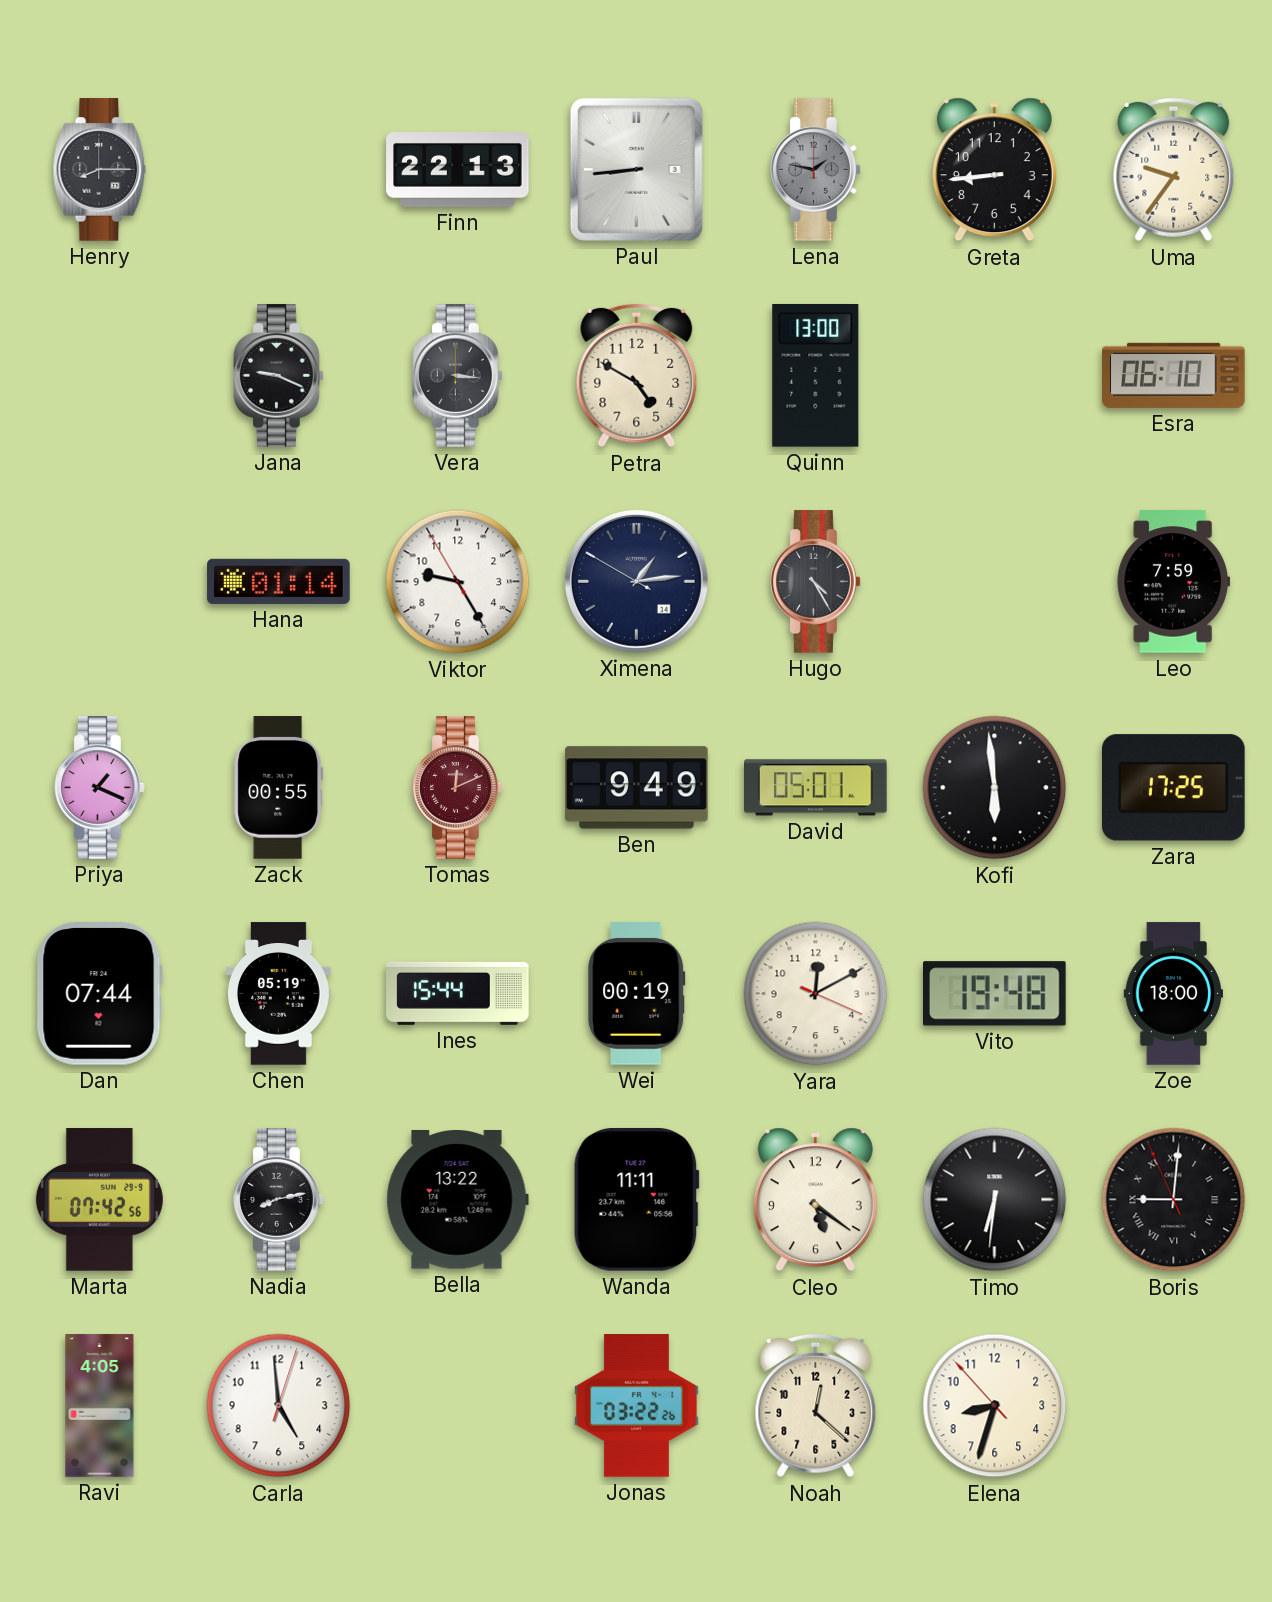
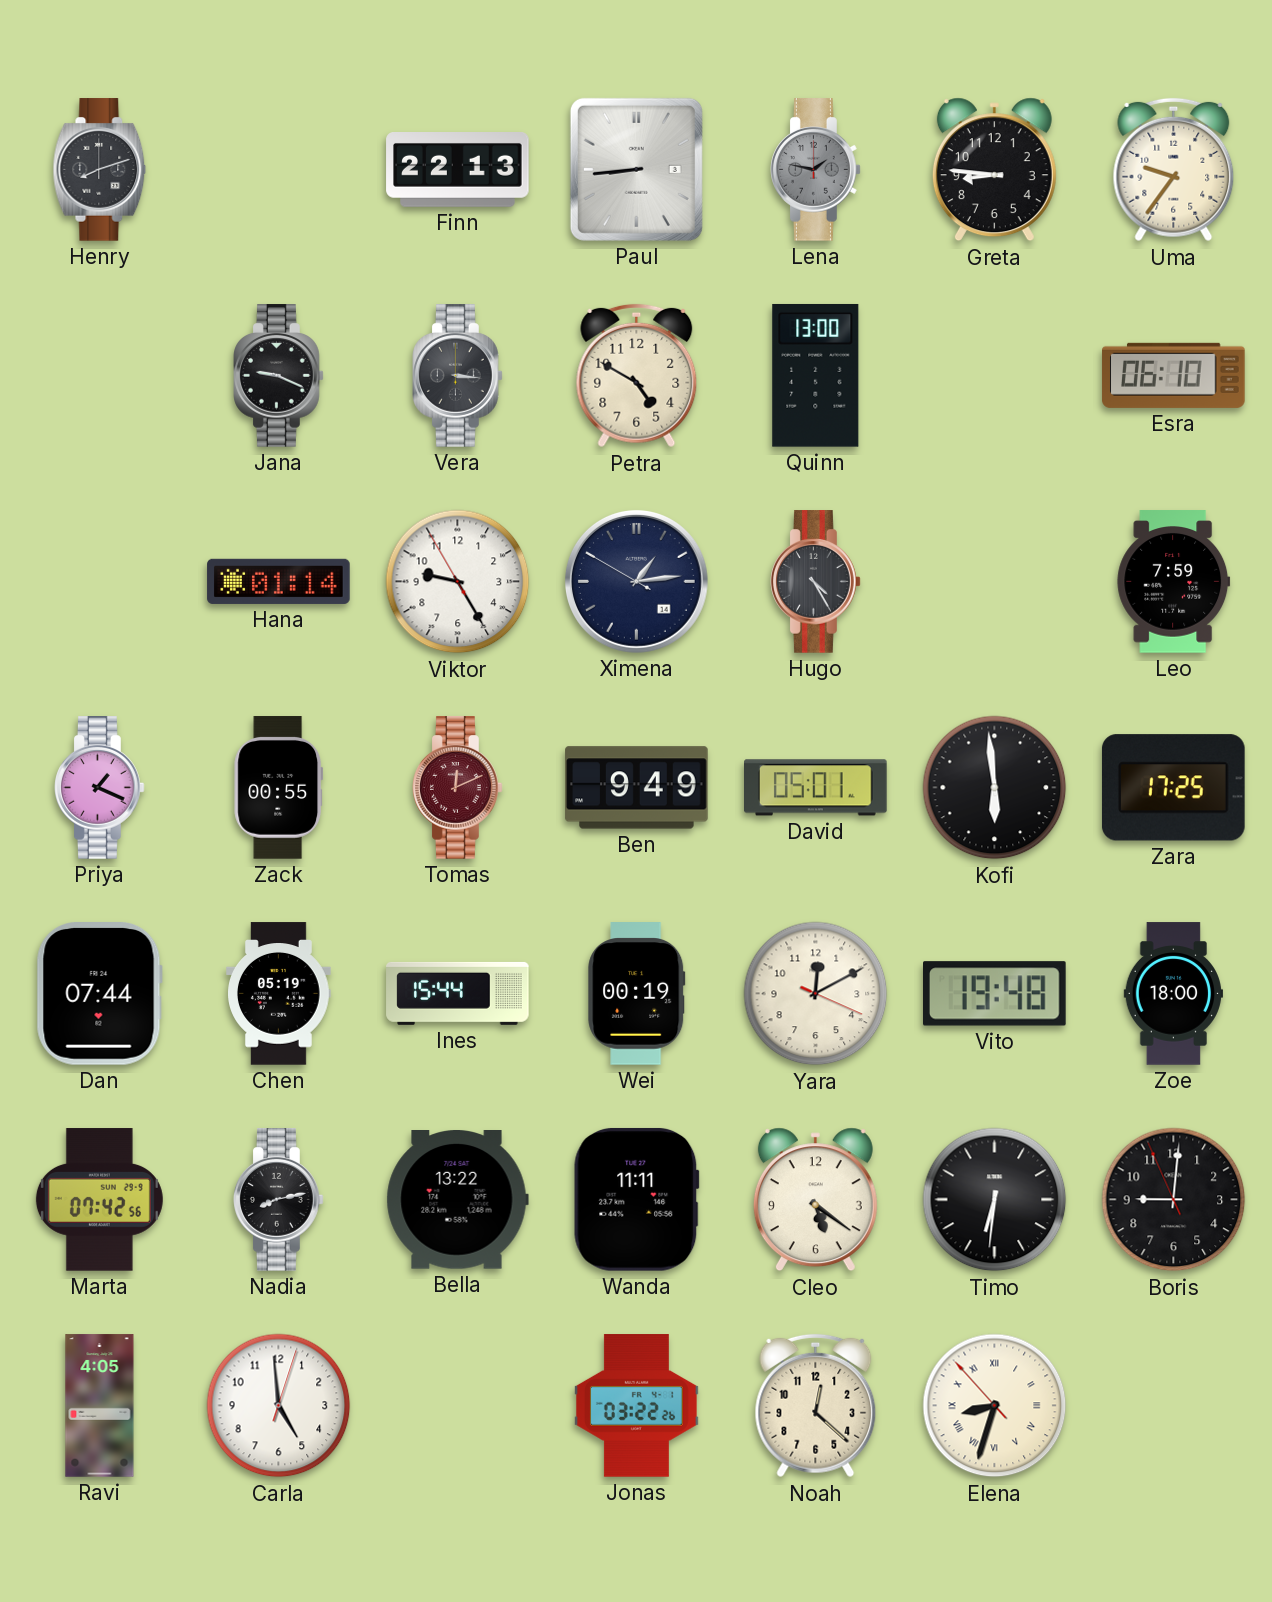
Henry: 8:15 -> 8:12
Greta: 8:44 -> 8:46
Boris numerals: Roman -> Arabic
Elena numerals: Arabic -> Roman
